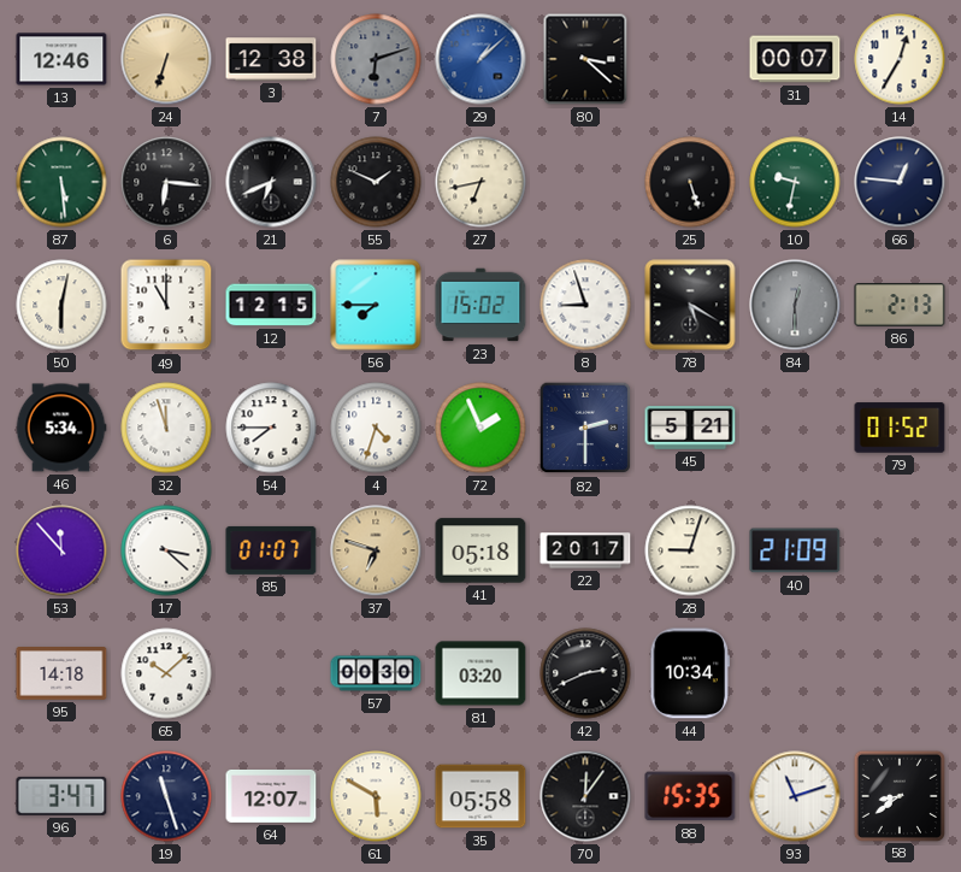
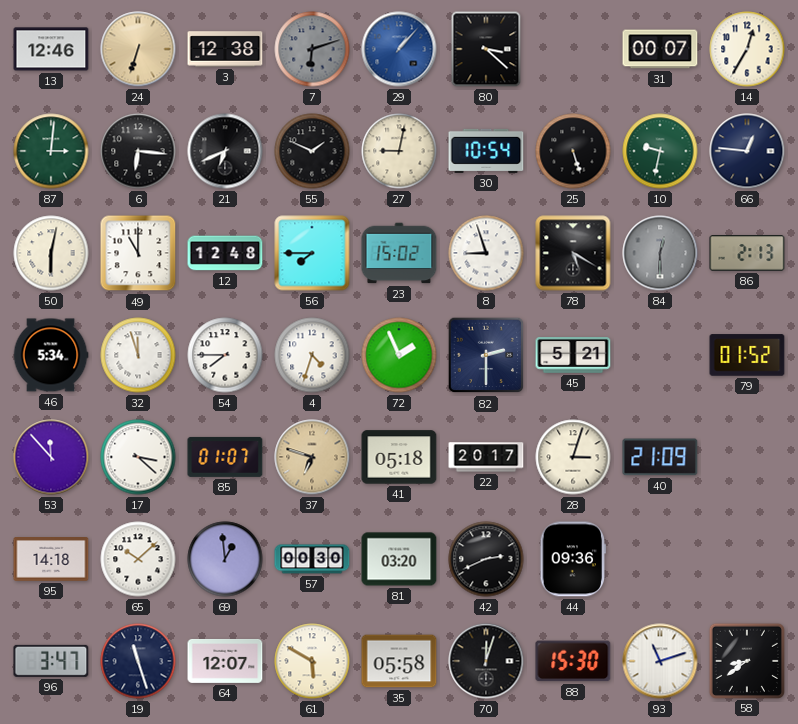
29: 1:08 -> 1:07
87: 5:29 -> 3:01
27: 6:43 -> 9:02
30: none -> 10:54
12: 12:15 -> 12:48
28: 9:03 -> 3:03
69: none -> 12:59
44: 10:34 -> 09:36
70: 12:06 -> 12:03
88: 15:35 -> 15:30
